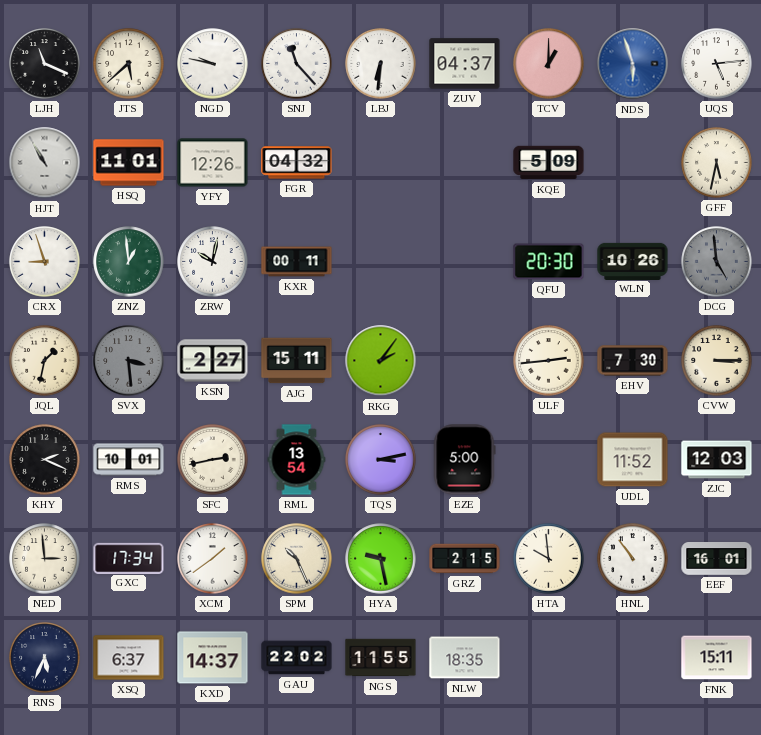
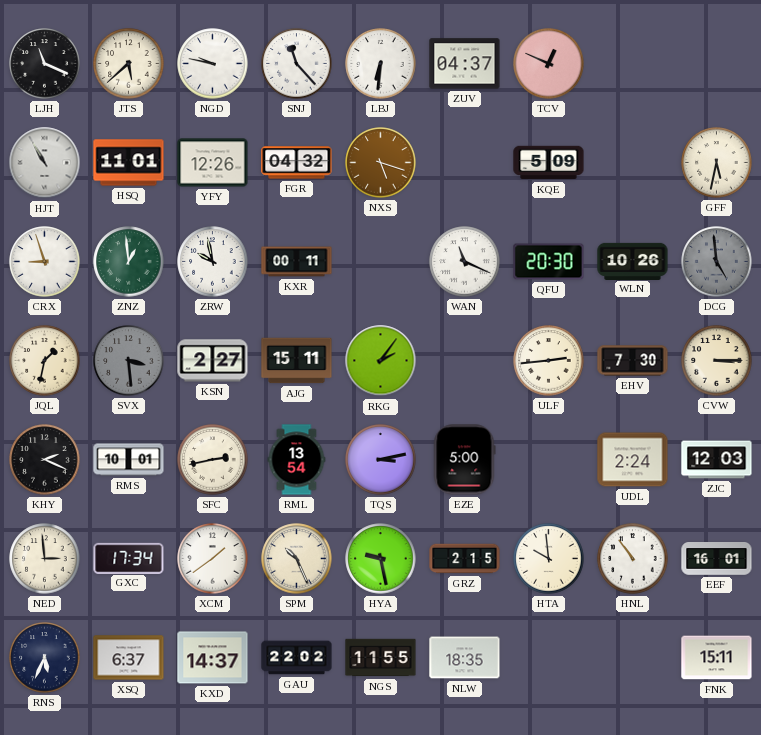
TCV: 1:00 -> 12:49
NDS: 5:57 -> none
UQS: 5:14 -> none
NXS: none -> 5:18
ZRW: 10:02 -> 9:58
WAN: none -> 11:19
UDL: 11:52 -> 2:24
